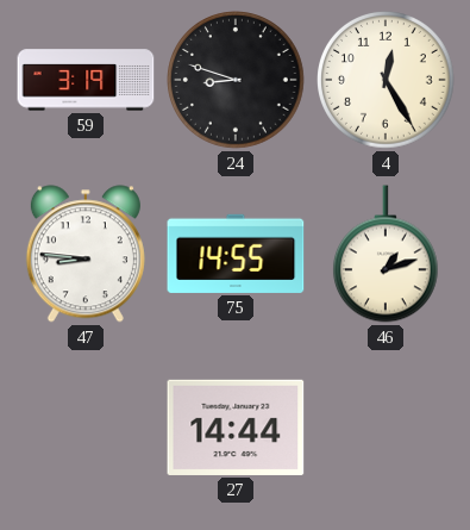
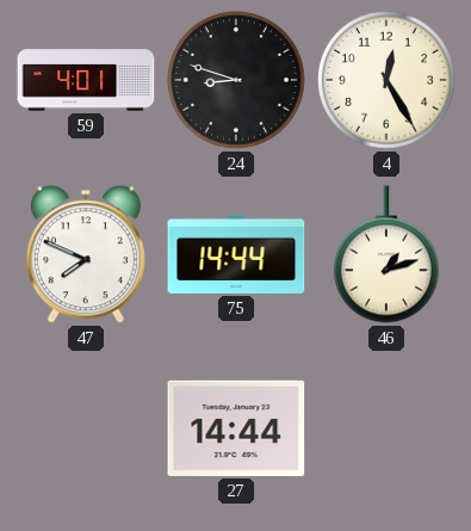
59: 3:19 -> 4:01
47: 8:46 -> 7:49
75: 14:55 -> 14:44
